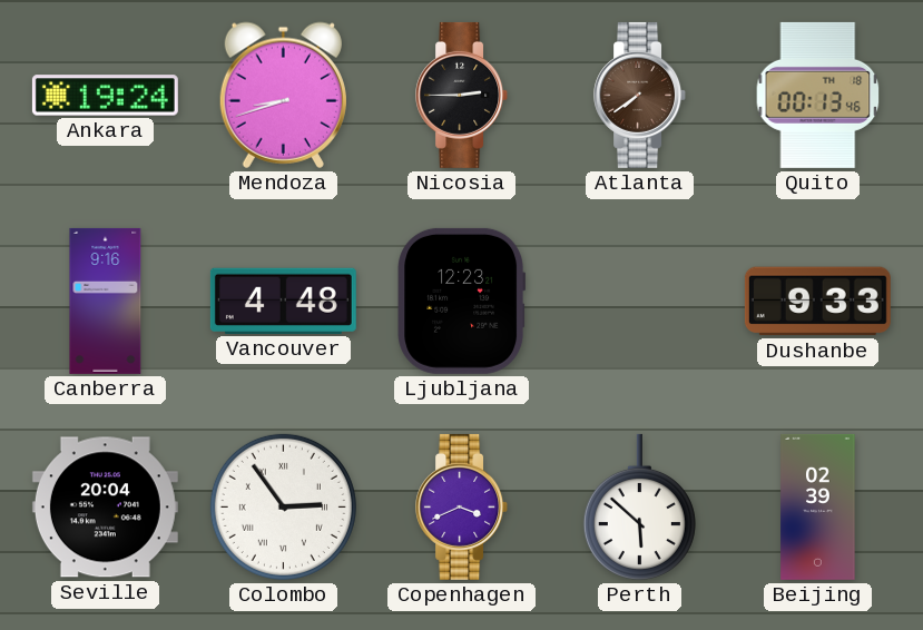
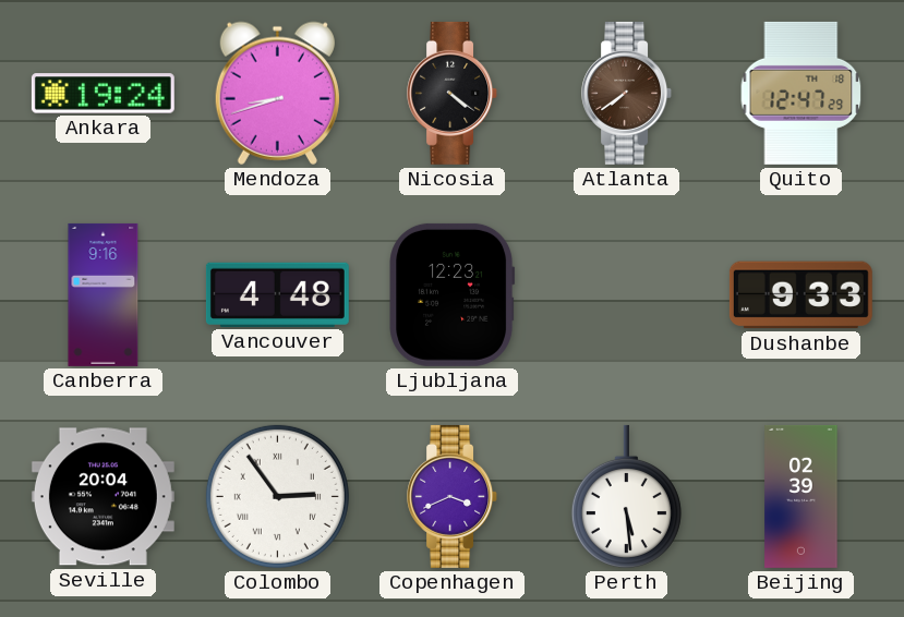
Nicosia: 2:45 -> 4:21
Quito: 00:13 -> 12:47
Perth: 5:52 -> 5:29
